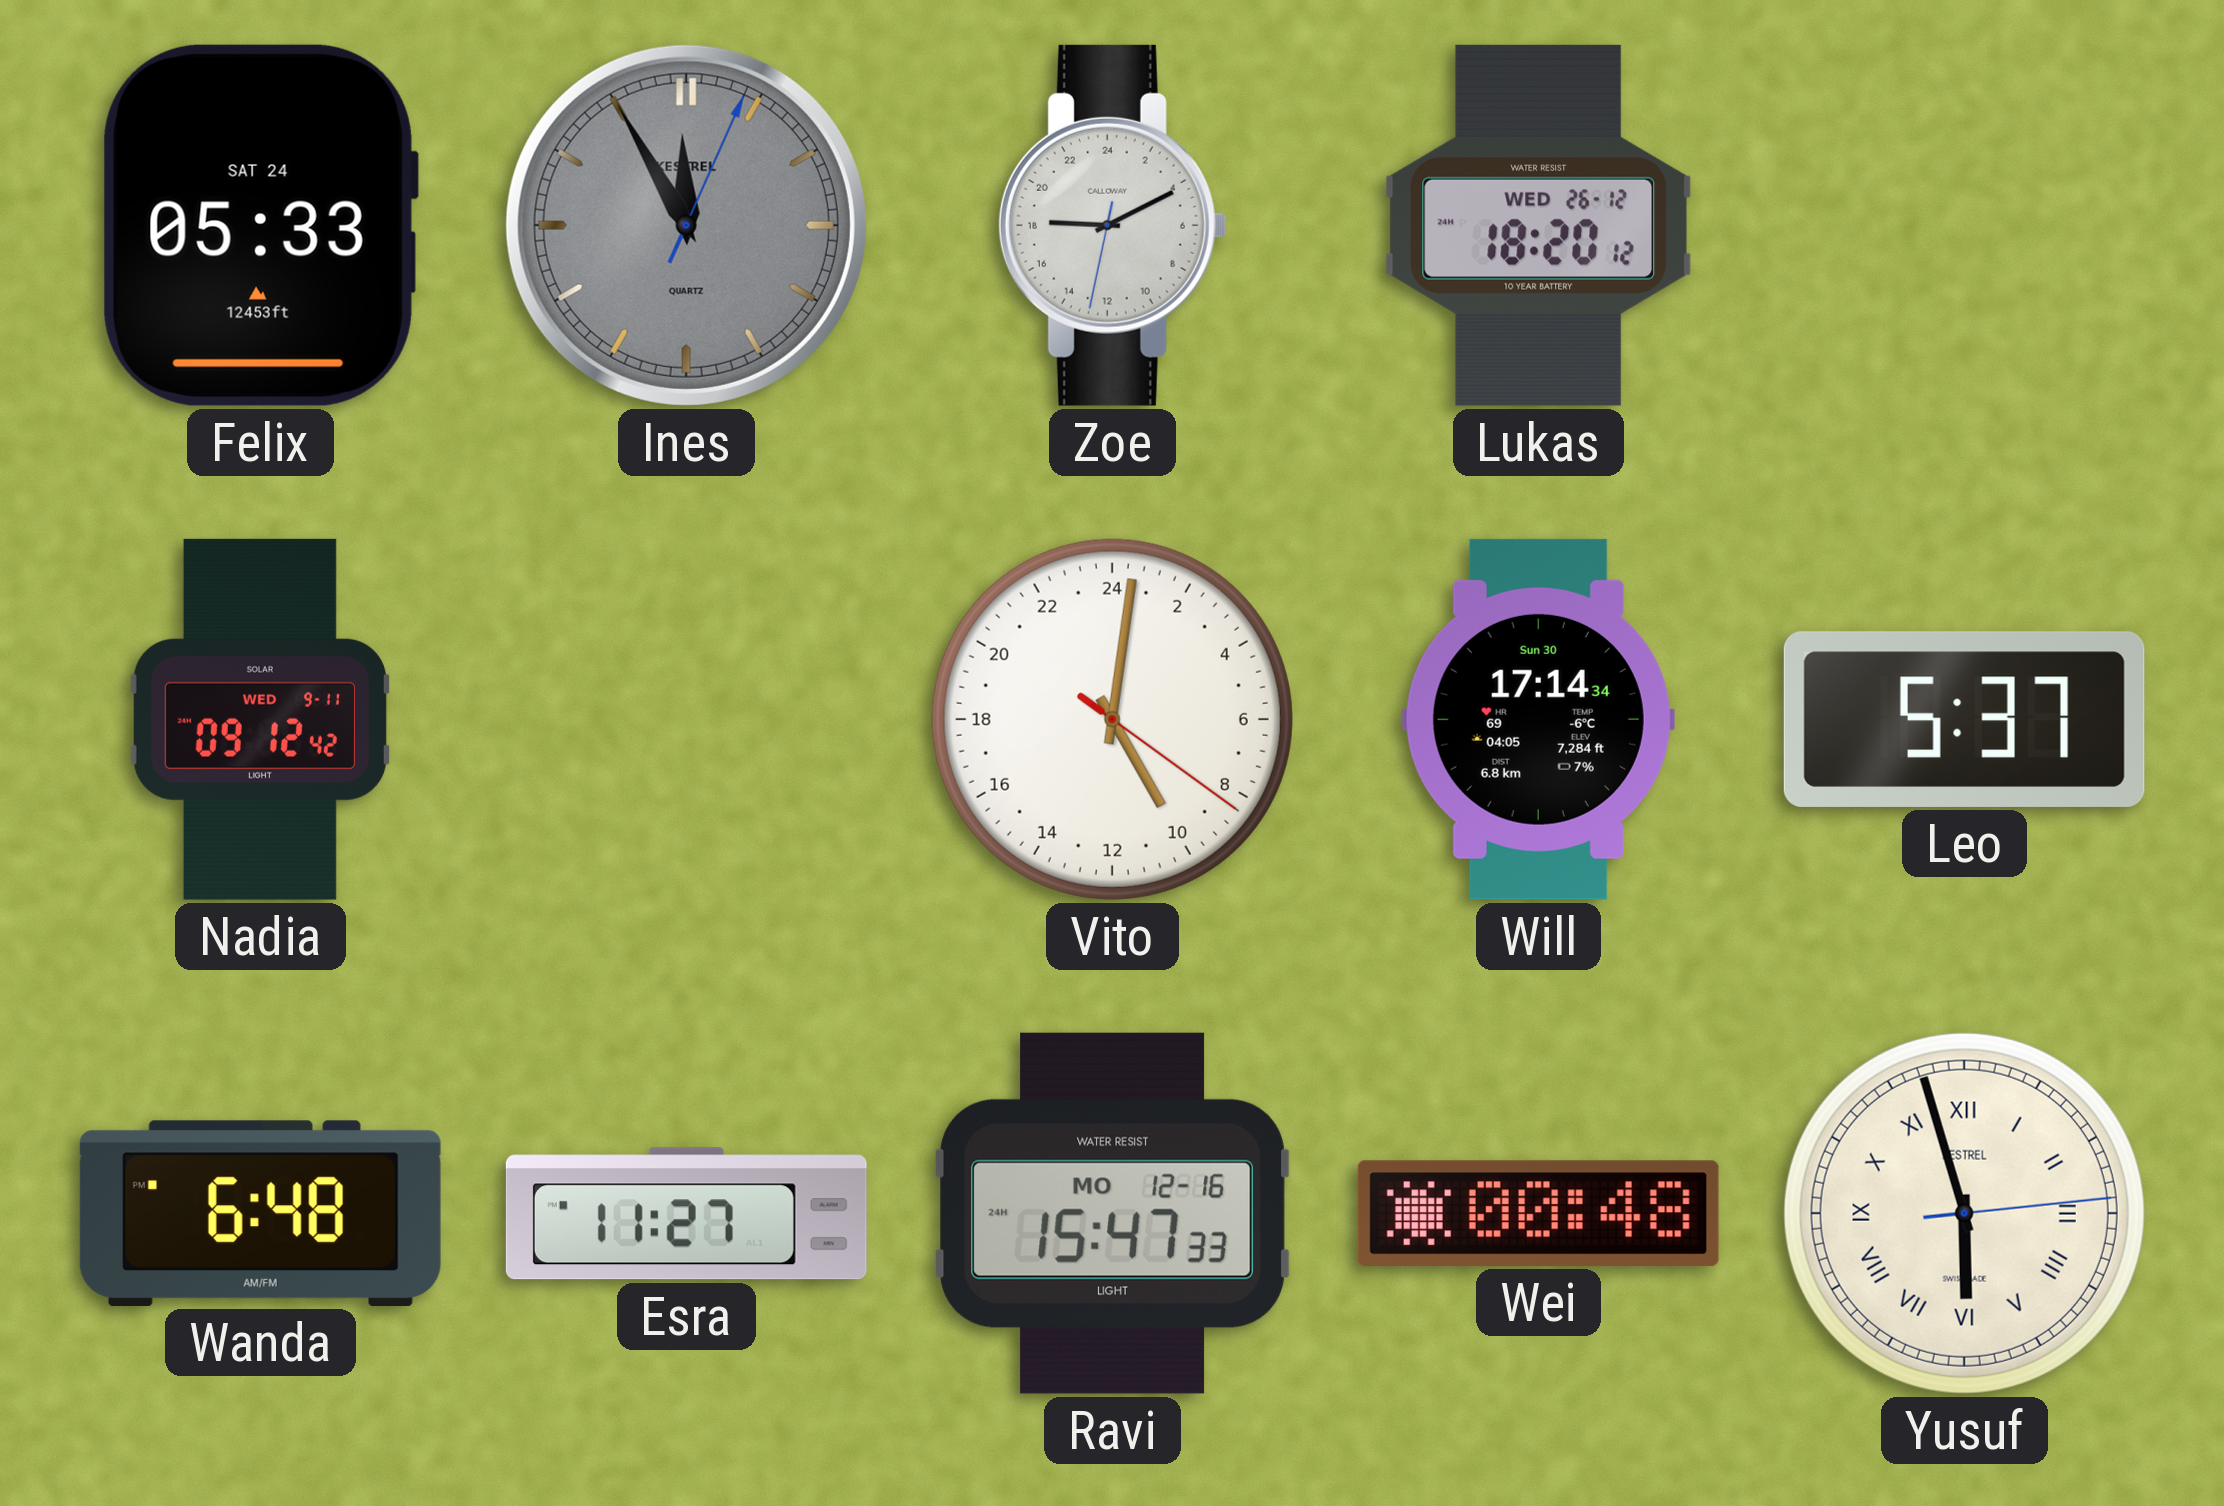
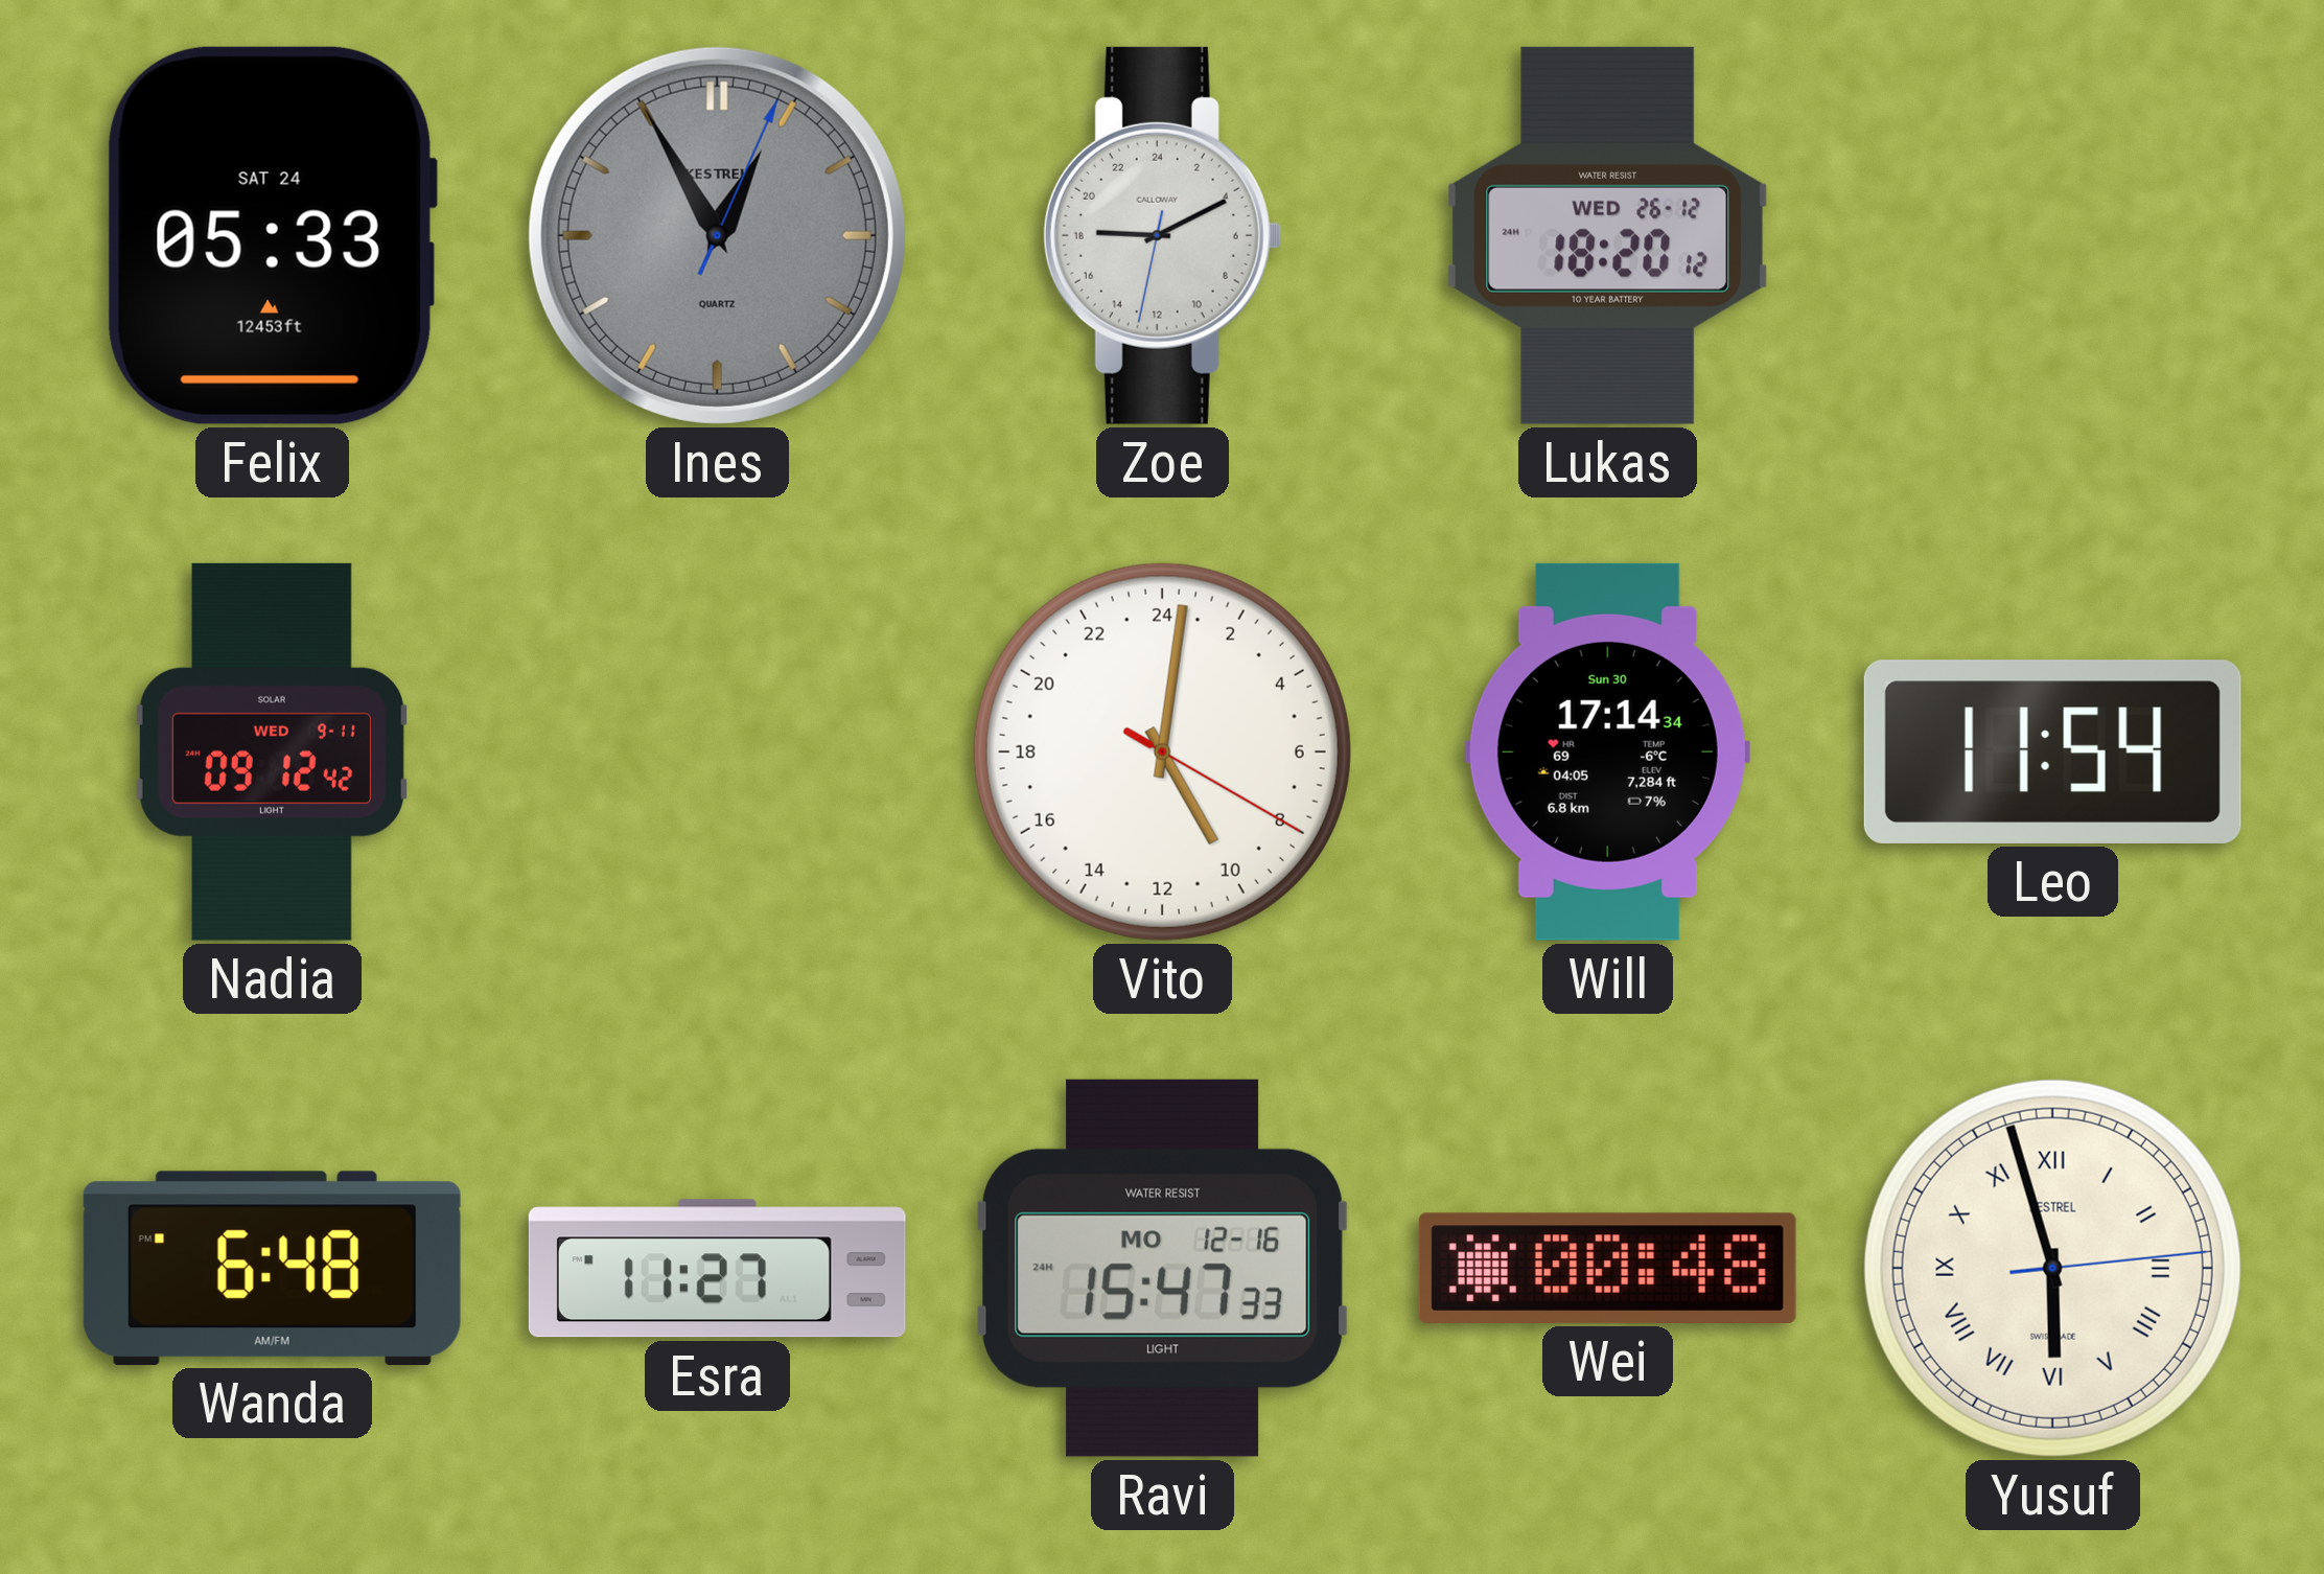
Ines: 11:55 -> 12:55
Vito: 10:01:21 -> 10:01:20
Leo: 5:37 -> 11:54
